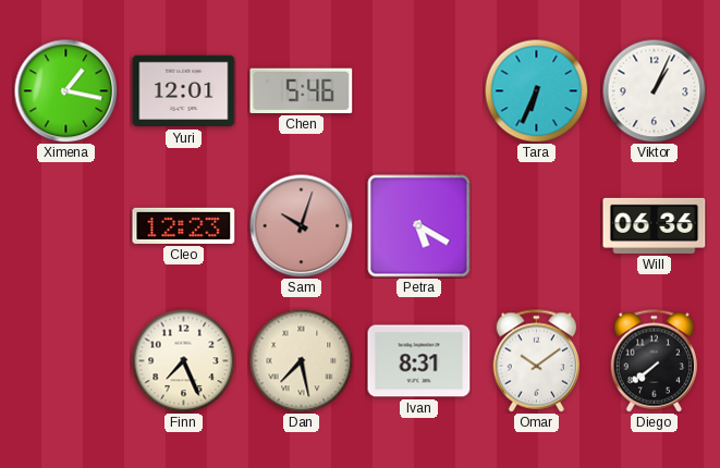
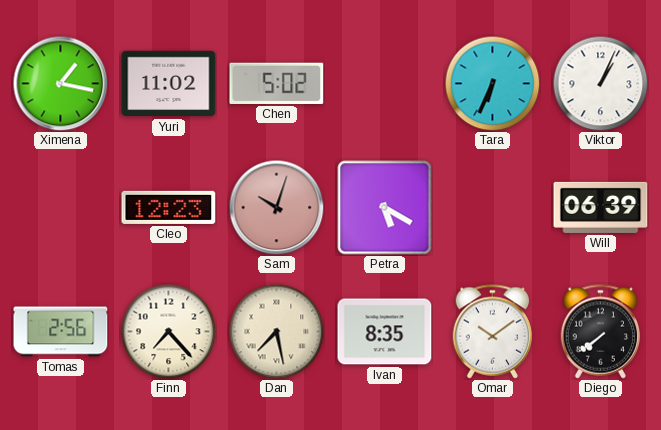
Yuri: 12:01 -> 11:02
Chen: 5:46 -> 5:02
Will: 06:36 -> 06:39
Tomas: none -> 2:56
Finn: 7:26 -> 7:23
Ivan: 8:31 -> 8:35
